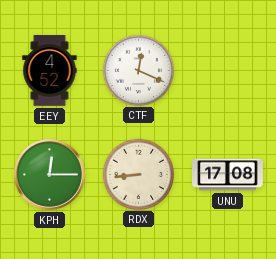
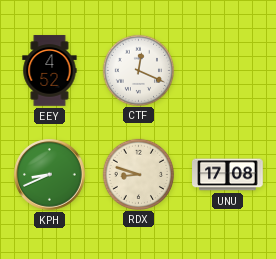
KPH: 12:15 -> 8:41
RDX: 8:44 -> 8:48
